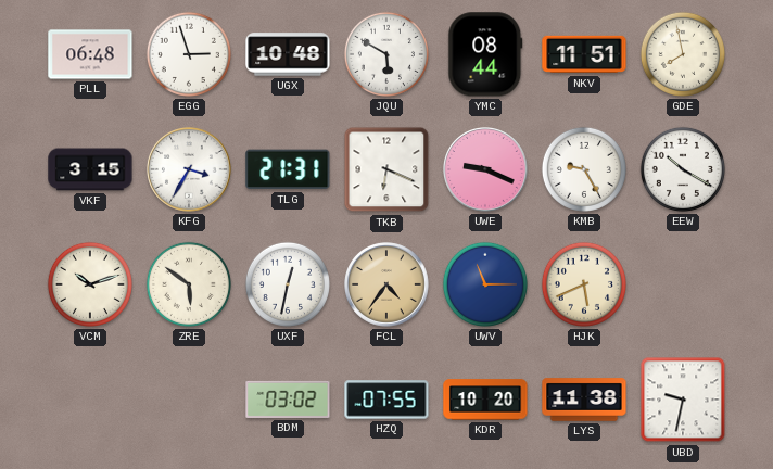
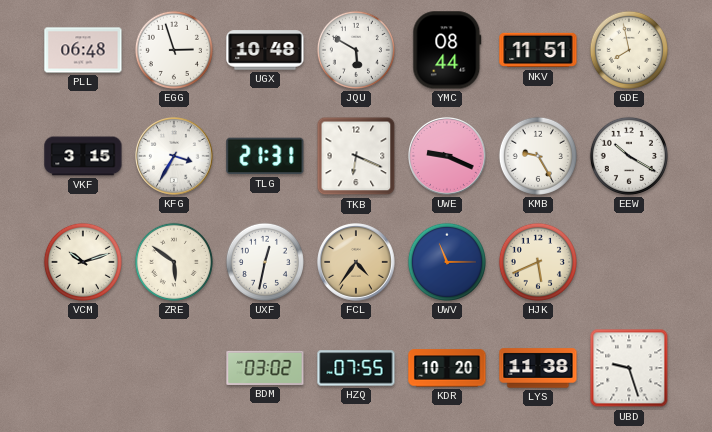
UBD: 9:32 -> 9:27
